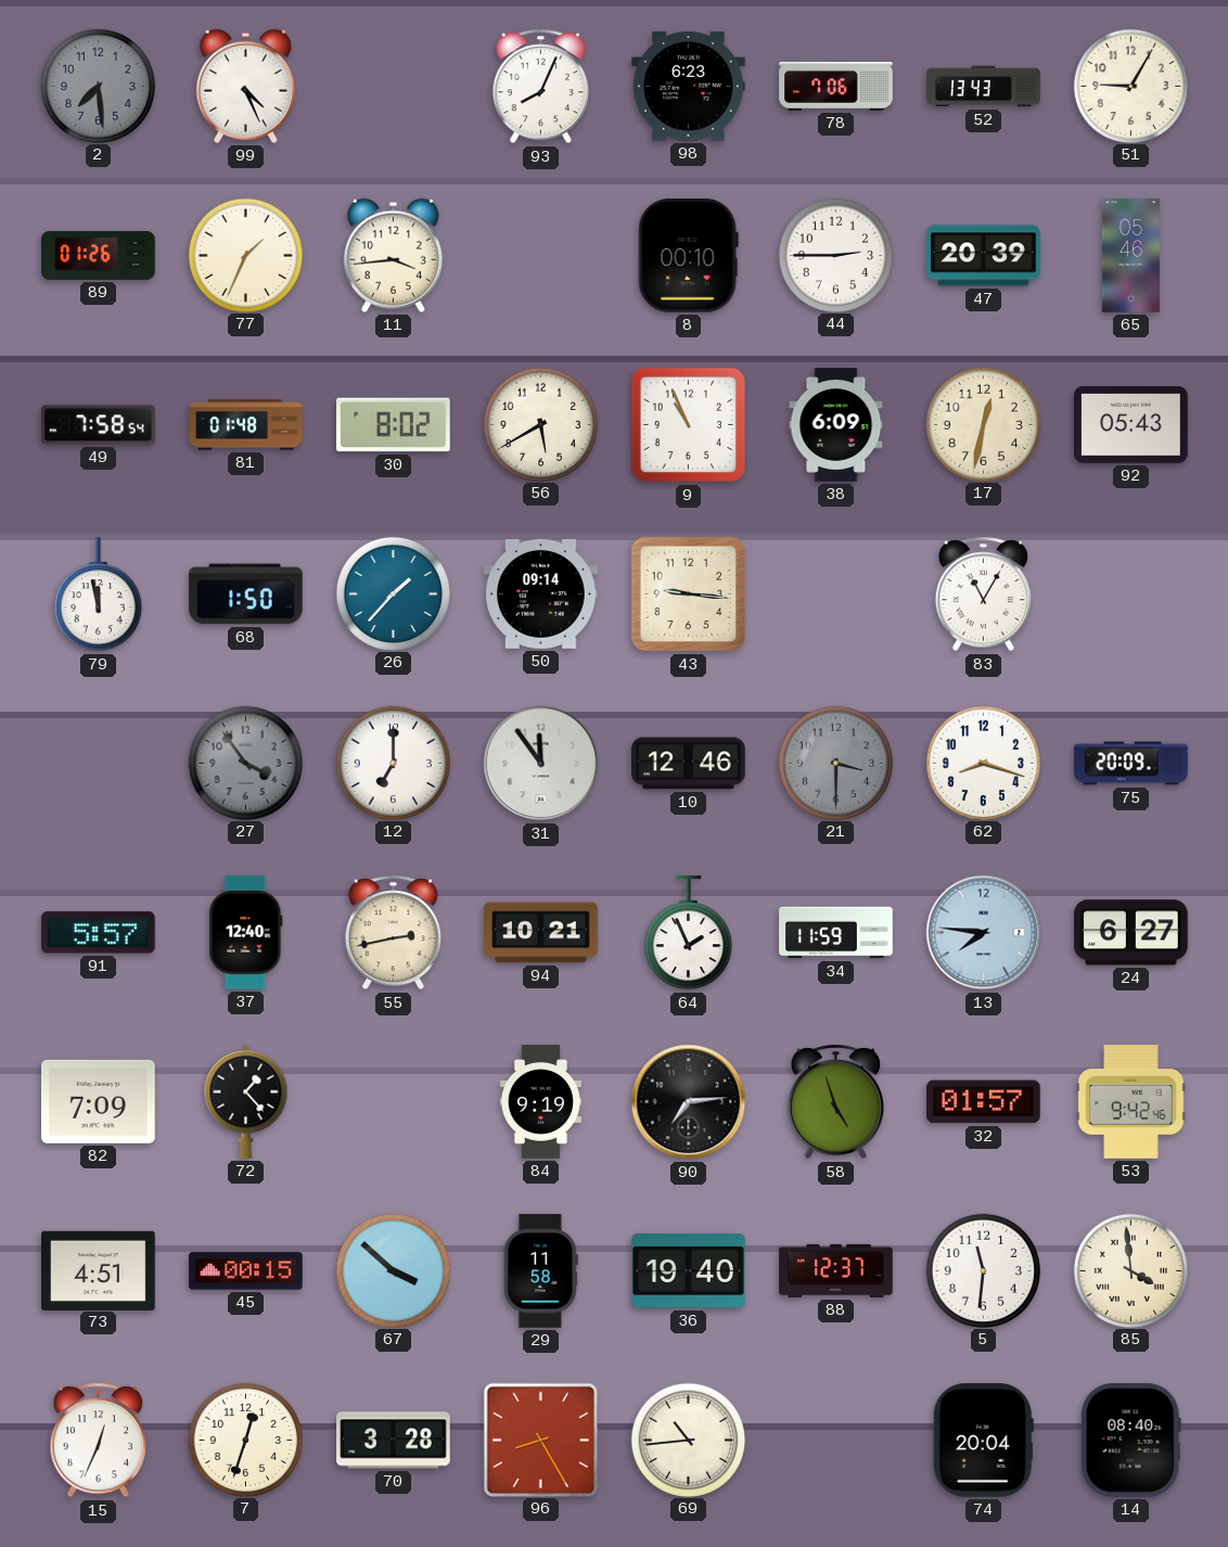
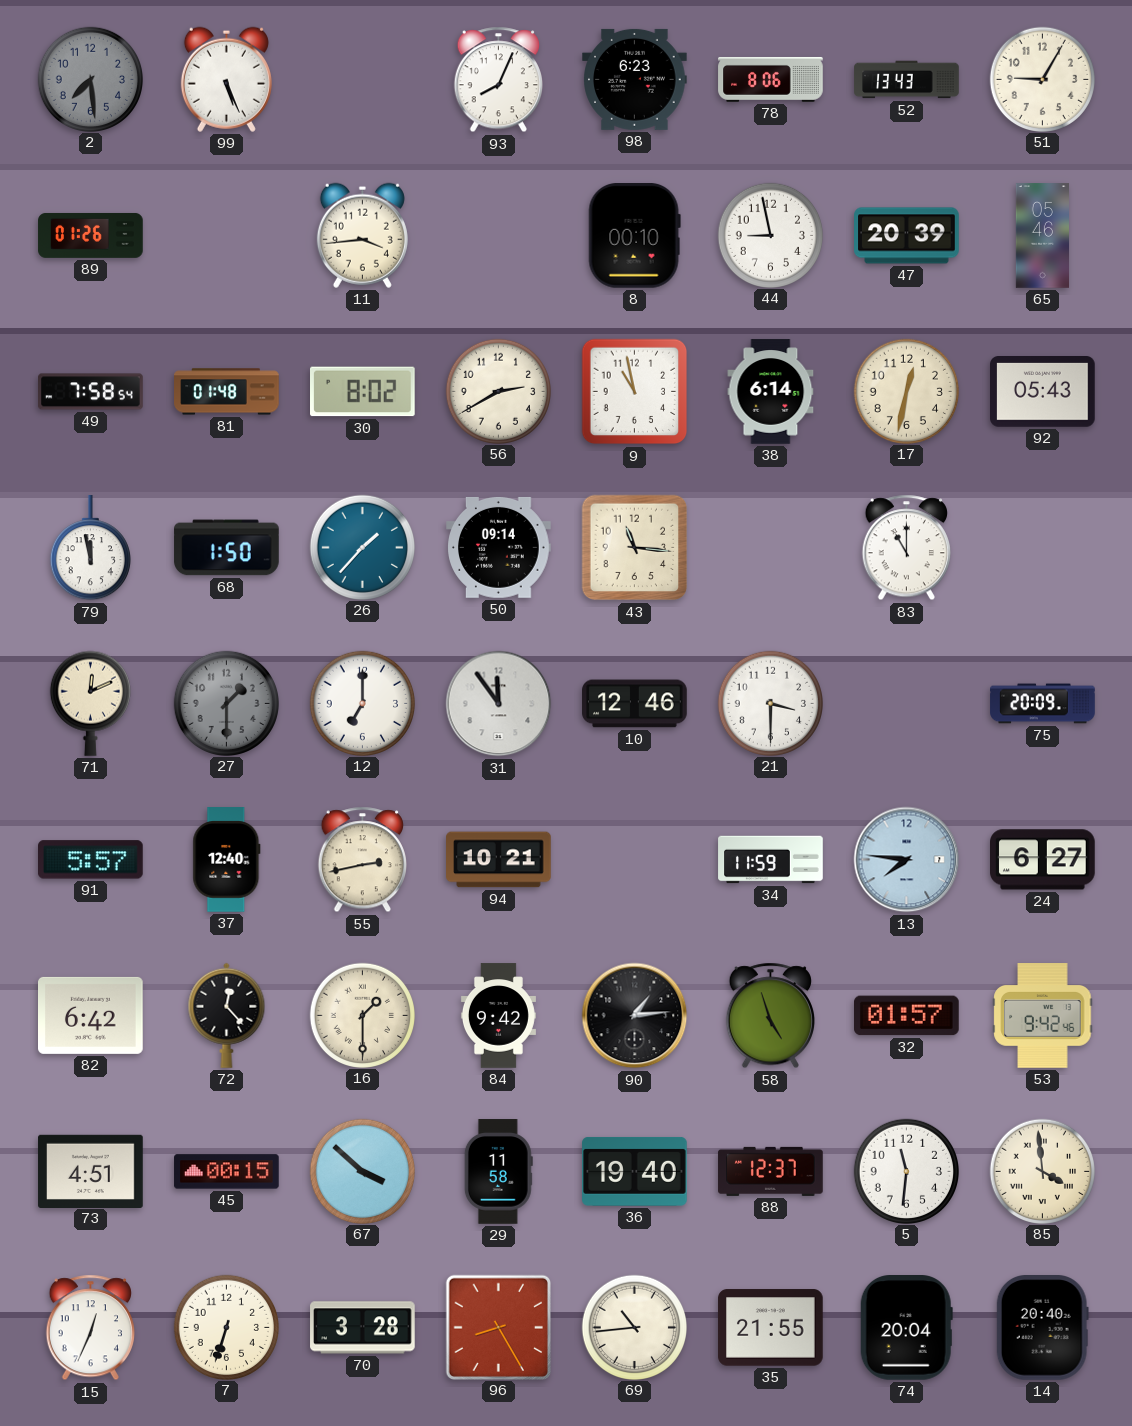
99: 4:26 -> 5:26
78: 7:06 -> 8:06
77: 1:34 -> none
44: 2:45 -> 8:58
56: 5:40 -> 2:40
9: 10:56 -> 10:58
38: 6:09 -> 6:14
43: 9:16 -> 11:16
83: 11:05 -> 11:00
71: none -> 12:11
27: 3:54 -> 1:30
21 dial: grey -> white
62: 8:18 -> none
64: 1:56 -> none
82: 7:09 -> 6:42
72: 1:23 -> 12:23
16: none -> 1:30
84: 9:19 -> 9:42
90: 7:14 -> 1:14
7: 12:33 -> 6:33
35: none -> 21:55
14: 08:40 -> 20:40
